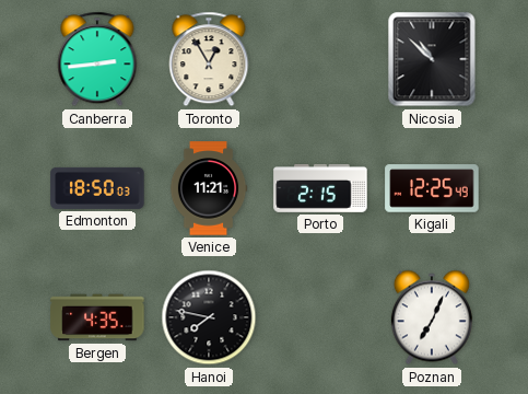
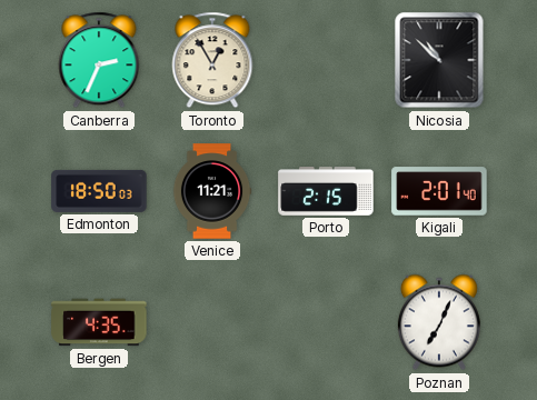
Canberra: 2:44 -> 2:34
Kigali: 12:25 -> 2:01
Hanoi: 7:47 -> none
